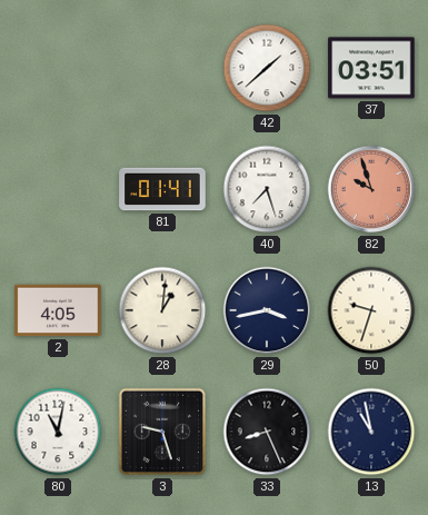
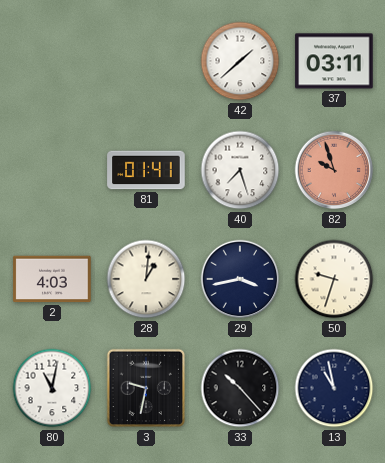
37: 03:51 -> 03:11
2: 4:05 -> 4:03
3: 9:27 -> 9:32
33: 8:26 -> 10:23
